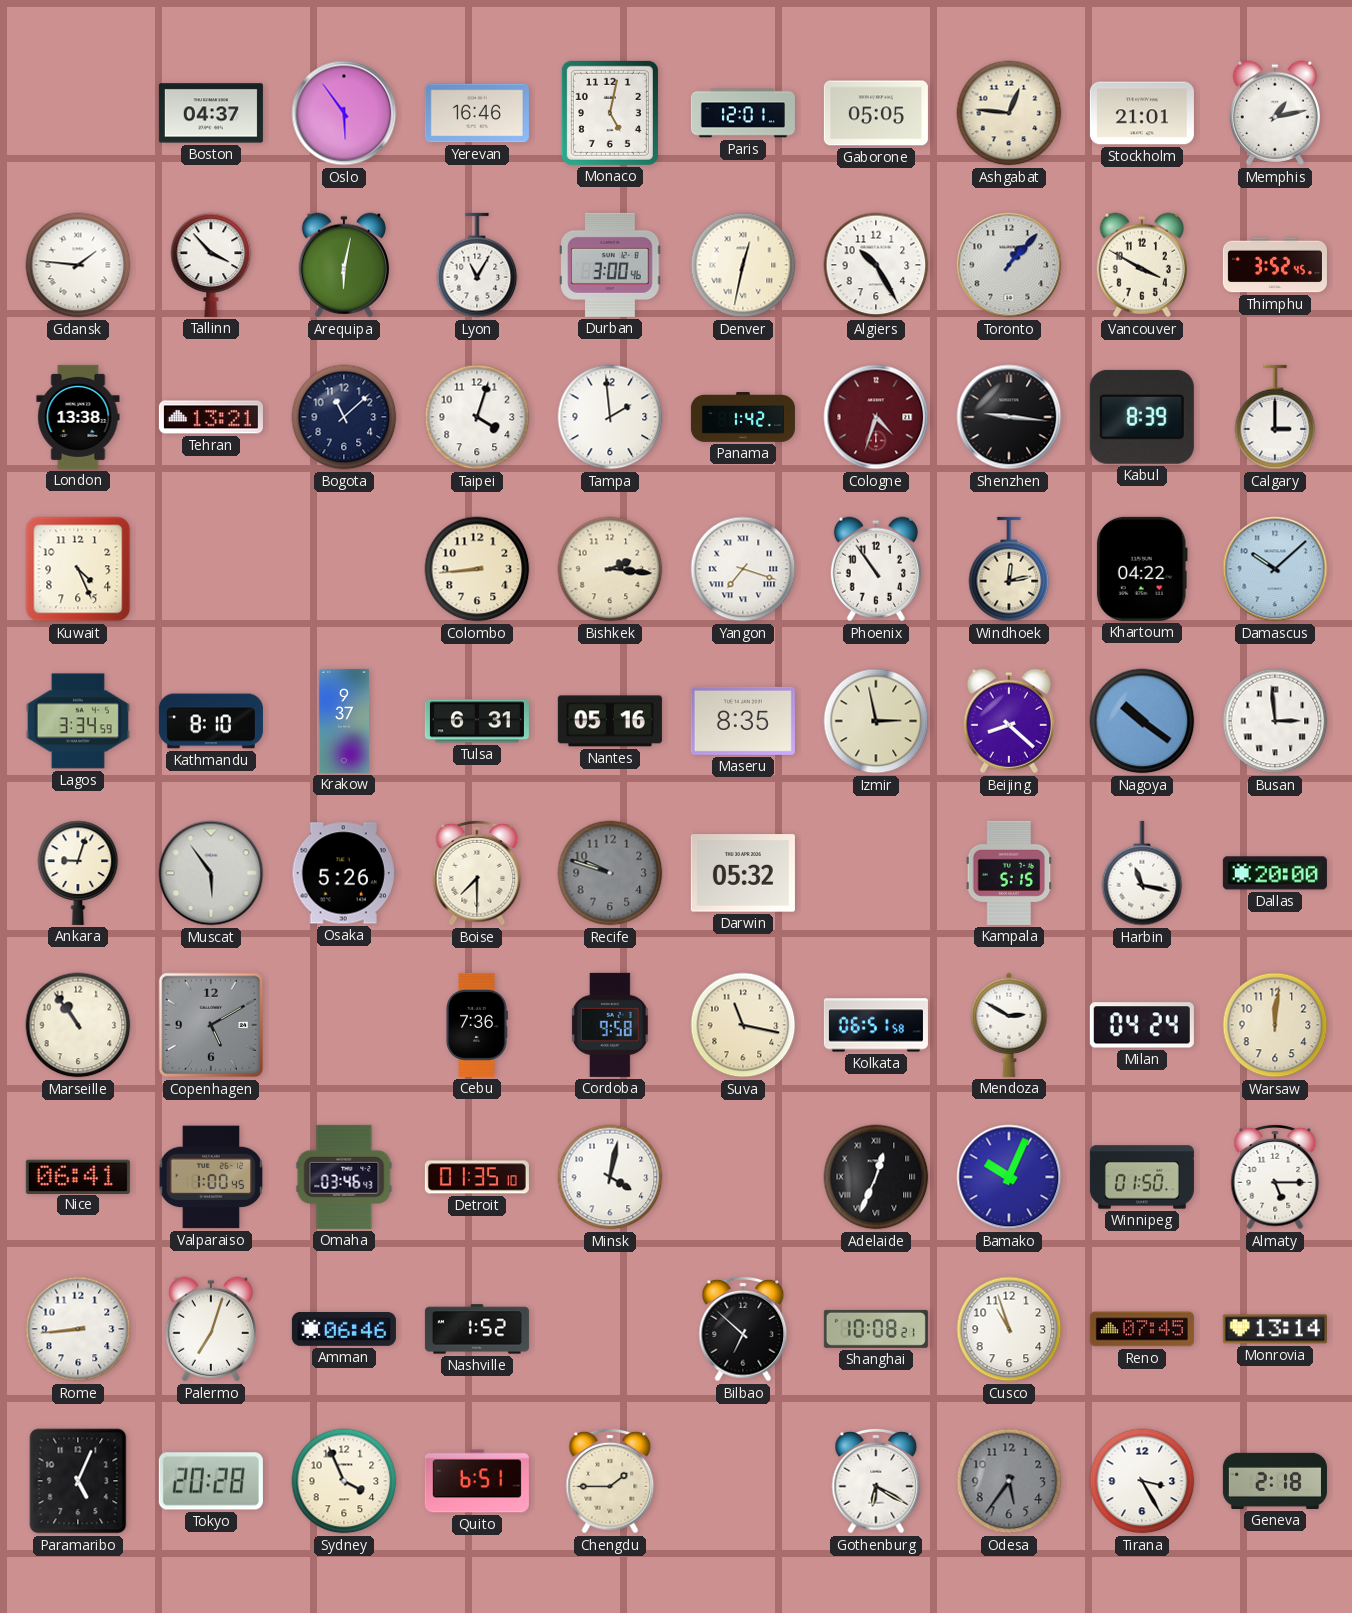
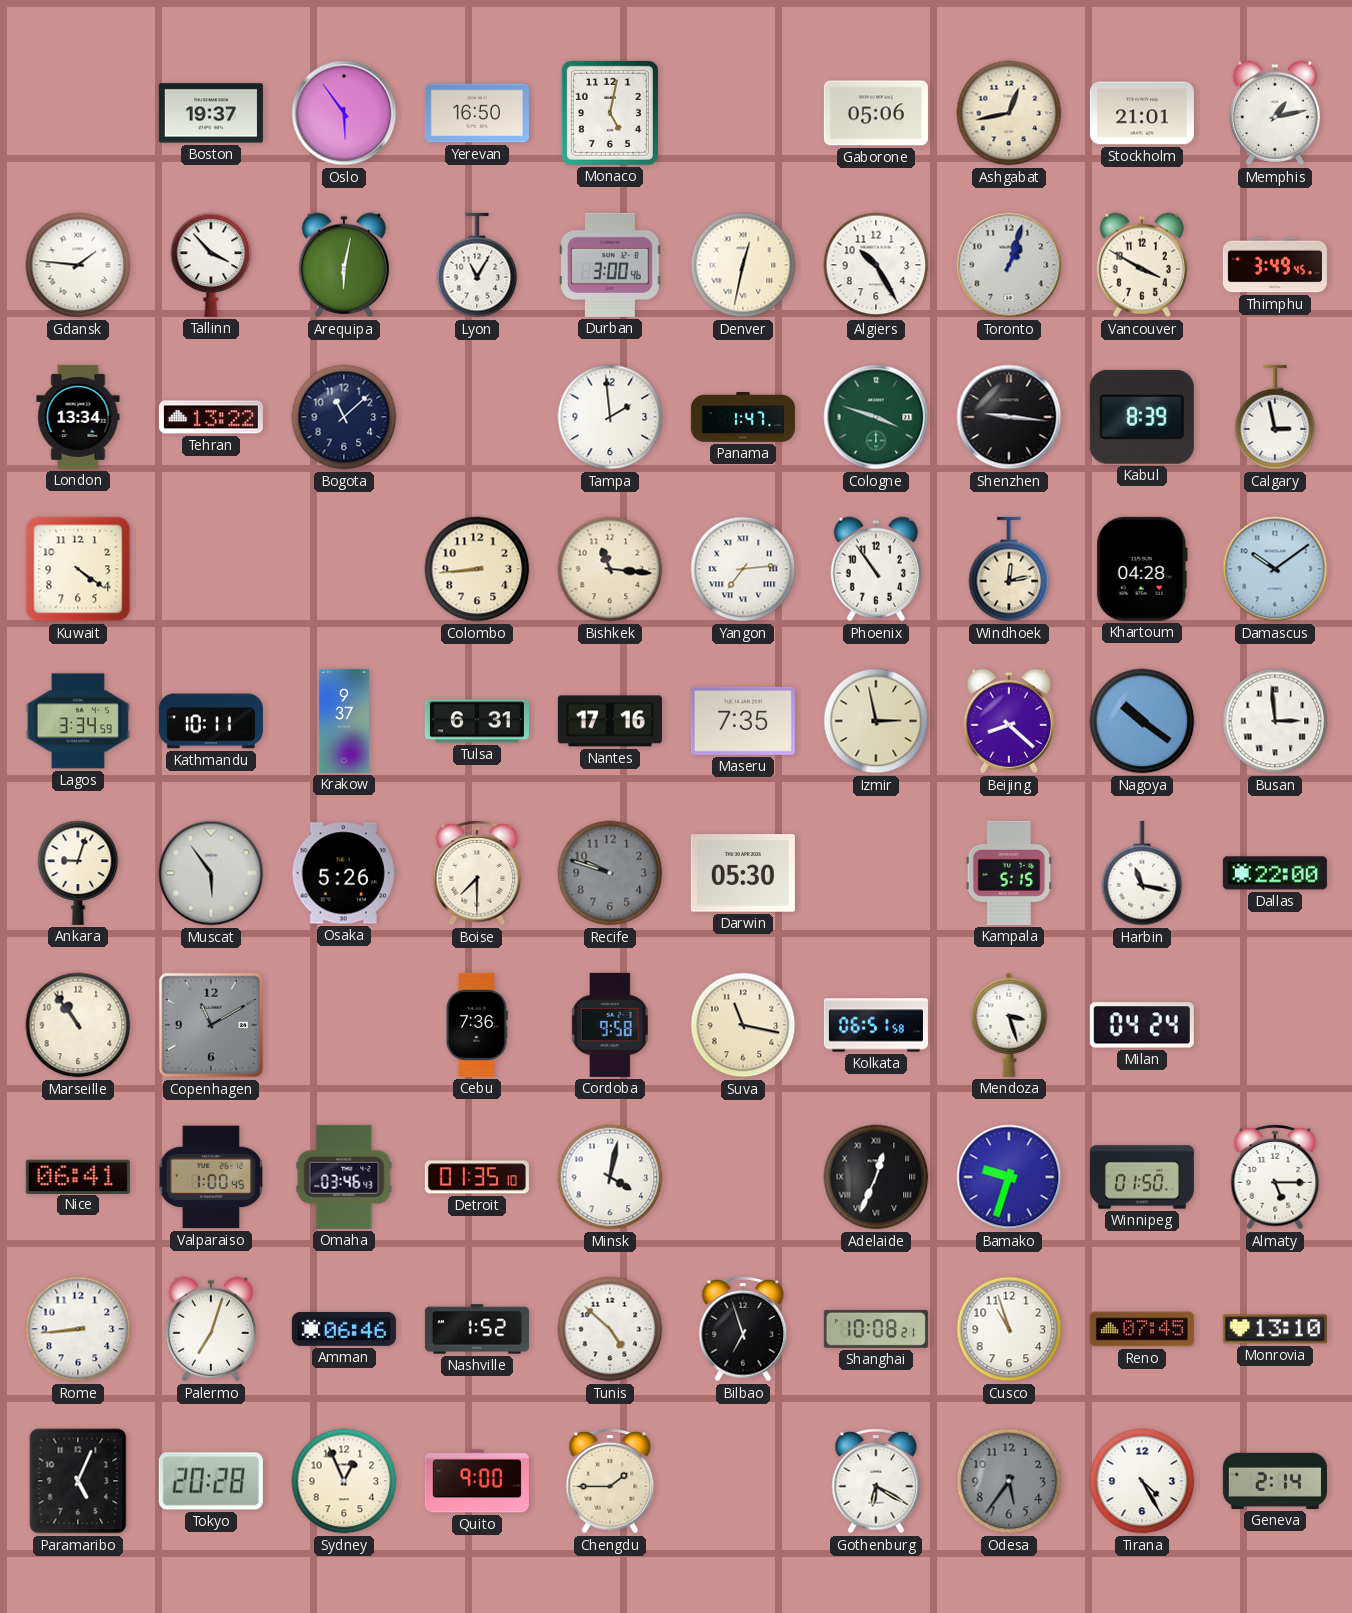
Boston: 04:37 -> 19:37
Yerevan: 16:46 -> 16:50
Paris: 12:01 -> none
Gaborone: 05:05 -> 05:06
Ashgabat: 12:46 -> 12:43
Toronto: 1:07 -> 1:03
Thimphu: 3:52 -> 3:49
London: 13:38 -> 13:34
Tehran: 13:21 -> 13:22
Taipei: 4:03 -> none
Panama: 1:42 -> 1:47
Cologne: 4:33 -> 3:48
Cologne dial: burgundy -> green
Calgary: 3:00 -> 2:58
Kuwait: 4:26 -> 4:21
Bishkek: 2:16 -> 11:16
Yangon: 7:18 -> 7:14
Khartoum: 04:22 -> 04:28
Damascus: 10:08 -> 10:09
Kathmandu: 8:10 -> 10:11
Nantes: 05:16 -> 17:16
Maseru: 8:35 -> 7:35
Darwin: 05:32 -> 05:30
Dallas: 20:00 -> 22:00
Copenhagen: 5:10 -> 11:10
Mendoza: 2:50 -> 3:27
Warsaw: 12:01 -> none
Bamako: 10:04 -> 9:33
Tunis: none -> 4:52
Bilbao: 6:52 -> 6:57
Monrovia: 13:14 -> 13:10
Sydney: 3:56 -> 12:56
Quito: 6:51 -> 9:00
Tirana: 3:25 -> 4:25
Geneva: 2:18 -> 2:14
